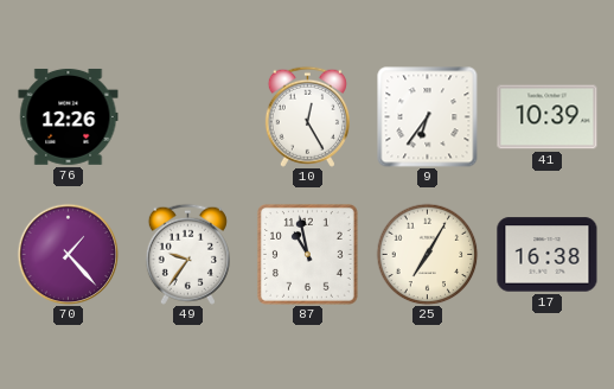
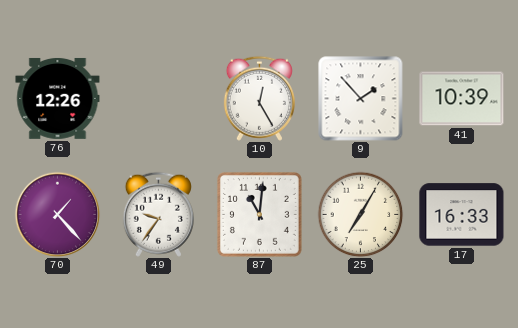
9: 6:36 -> 1:53
87: 10:58 -> 11:01
17: 16:38 -> 16:33
